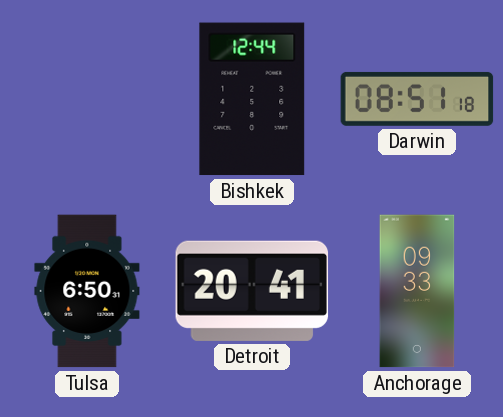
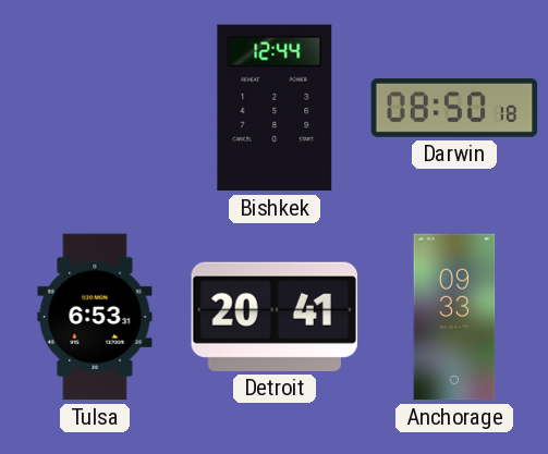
Darwin: 08:51 -> 08:50
Tulsa: 6:50 -> 6:53
